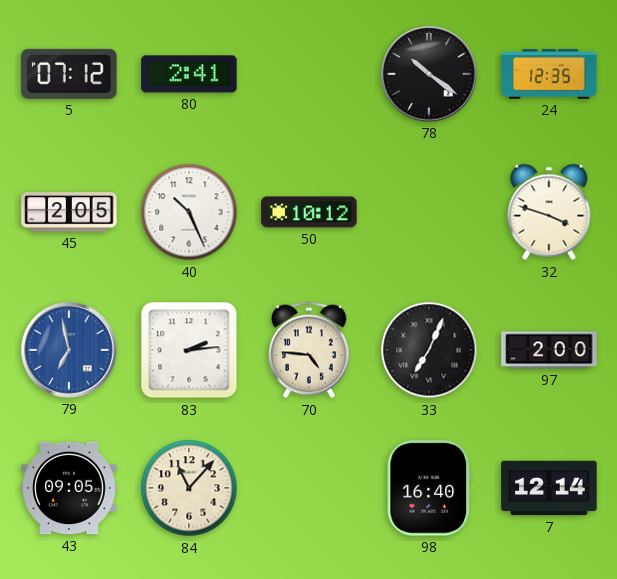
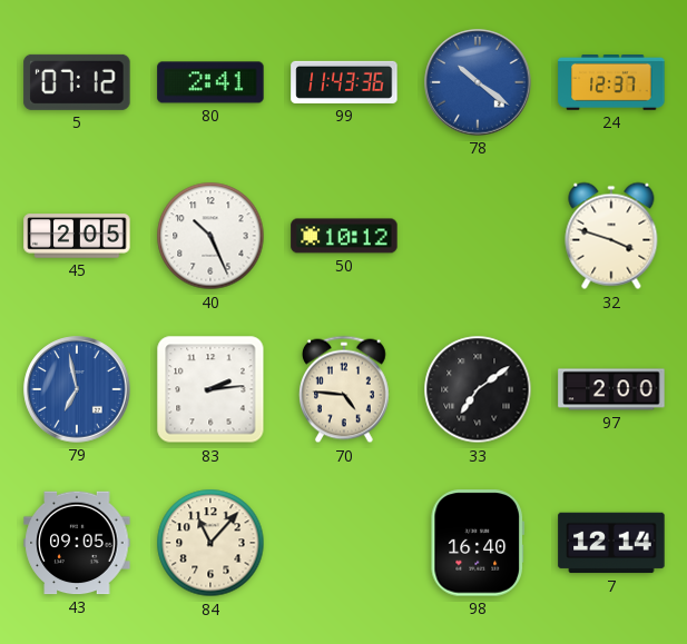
99: none -> 11:43
78 dial: black -> blue
24: 12:35 -> 12:37
33: 7:04 -> 7:09
